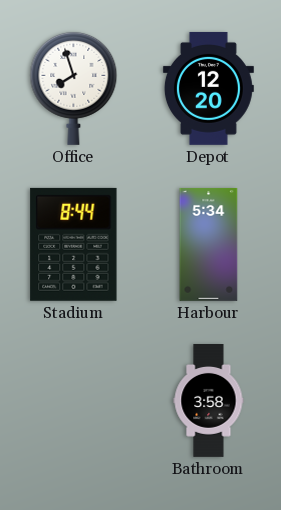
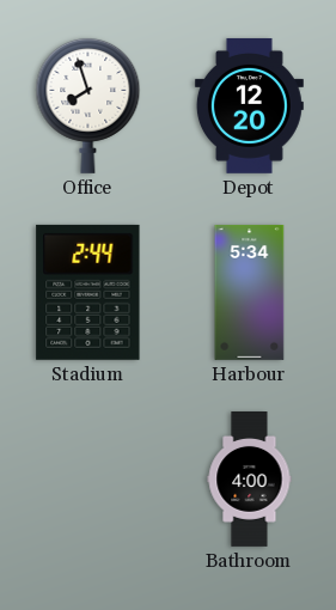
Stadium: 8:44 -> 2:44
Bathroom: 3:58 -> 4:00
